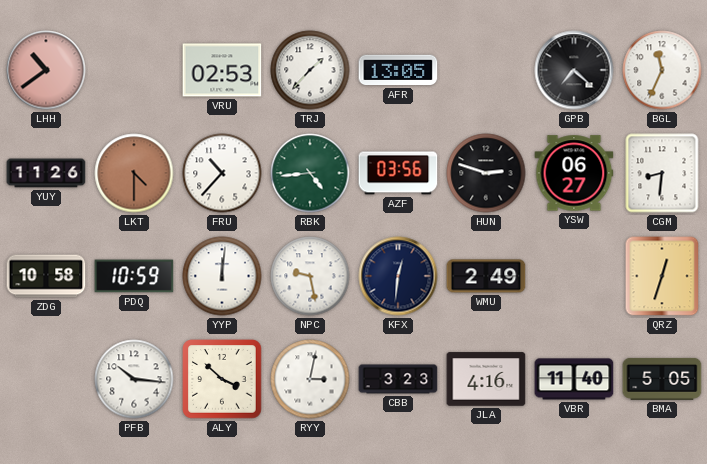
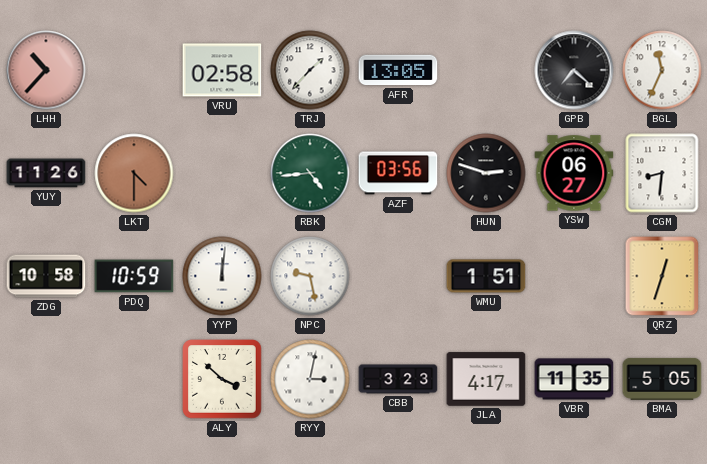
LHH: 10:39 -> 10:37
VRU: 02:53 -> 02:58
FRU: 10:37 -> none
KFX: 12:31 -> none
WMU: 2:49 -> 1:51
PFB: 10:16 -> none
JLA: 4:16 -> 4:17
VBR: 11:40 -> 11:35
